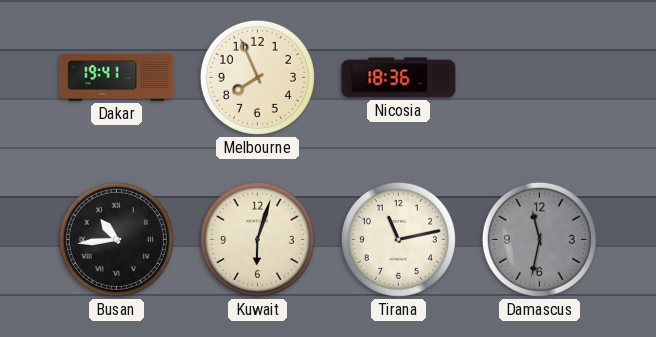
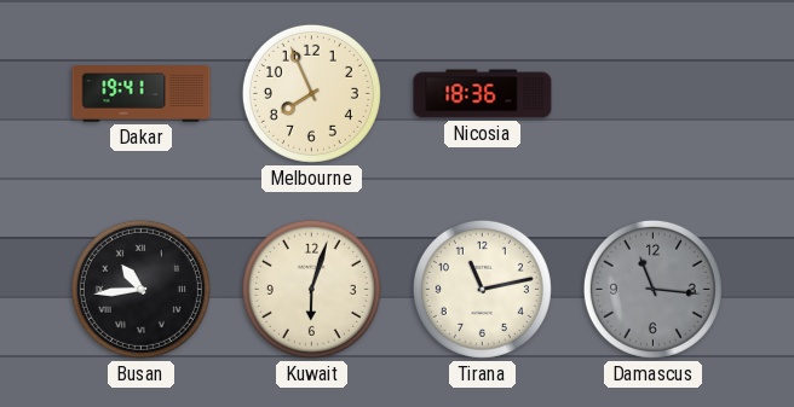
Damascus: 11:32 -> 11:16
